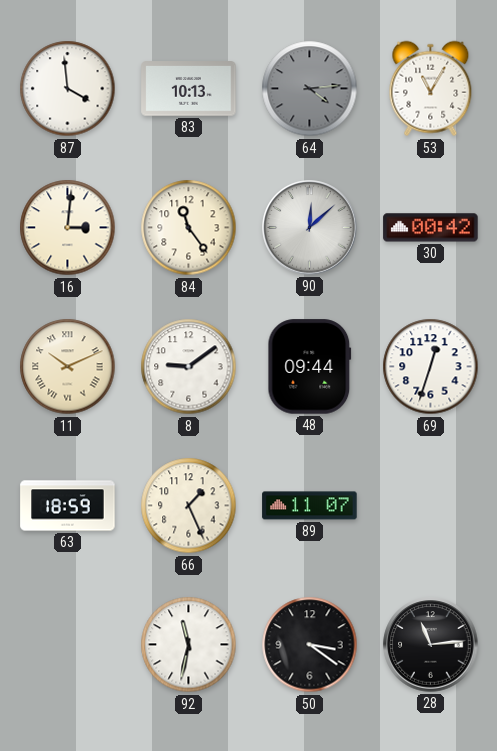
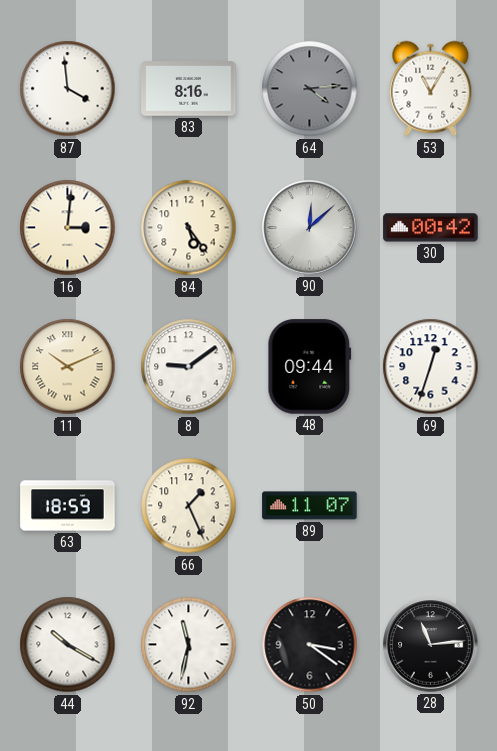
83: 10:13 -> 8:16
84: 11:24 -> 5:24
44: none -> 10:20
